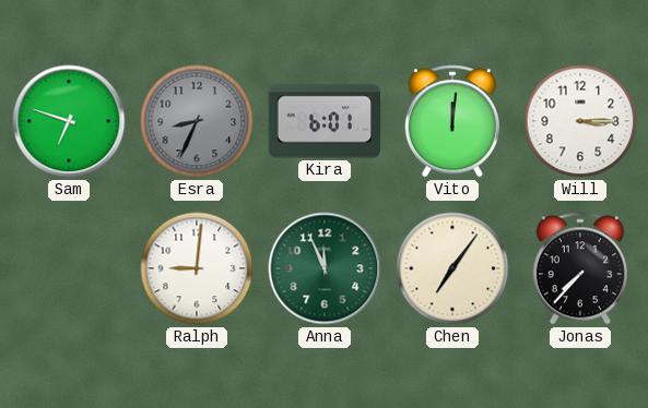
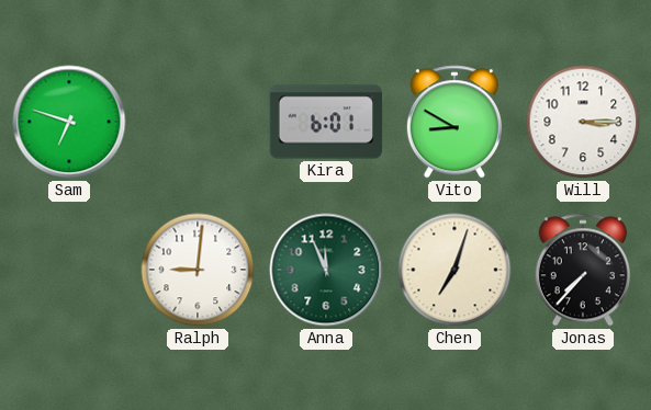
Esra: 8:34 -> none
Vito: 12:01 -> 8:50
Chen: 7:06 -> 7:03
